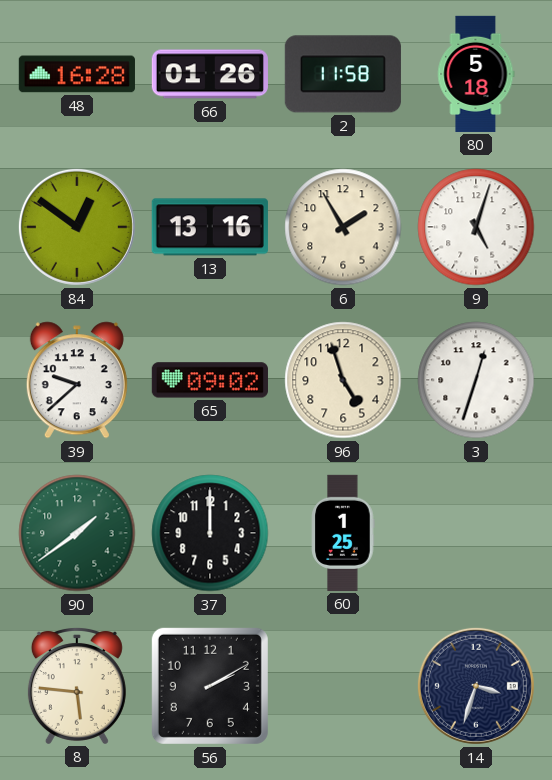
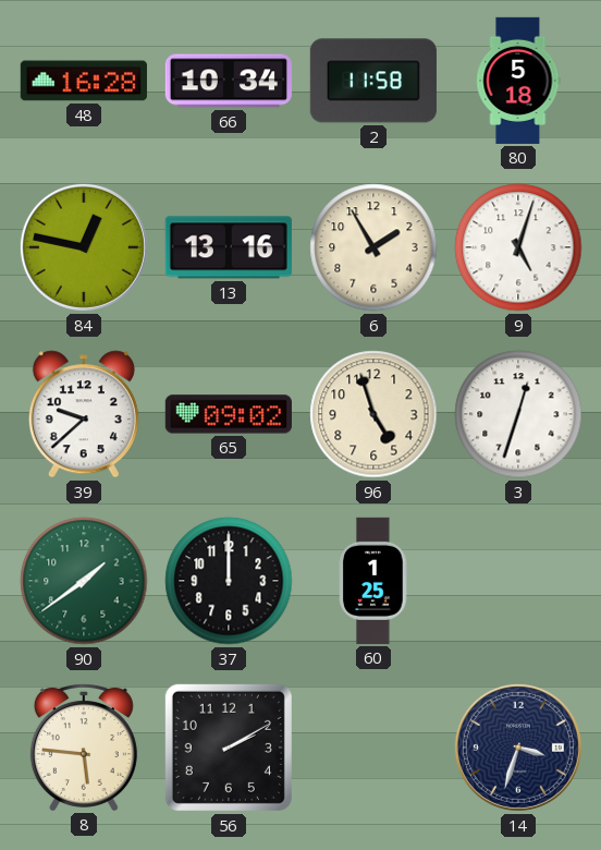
66: 01:26 -> 10:34
84: 12:51 -> 12:47
